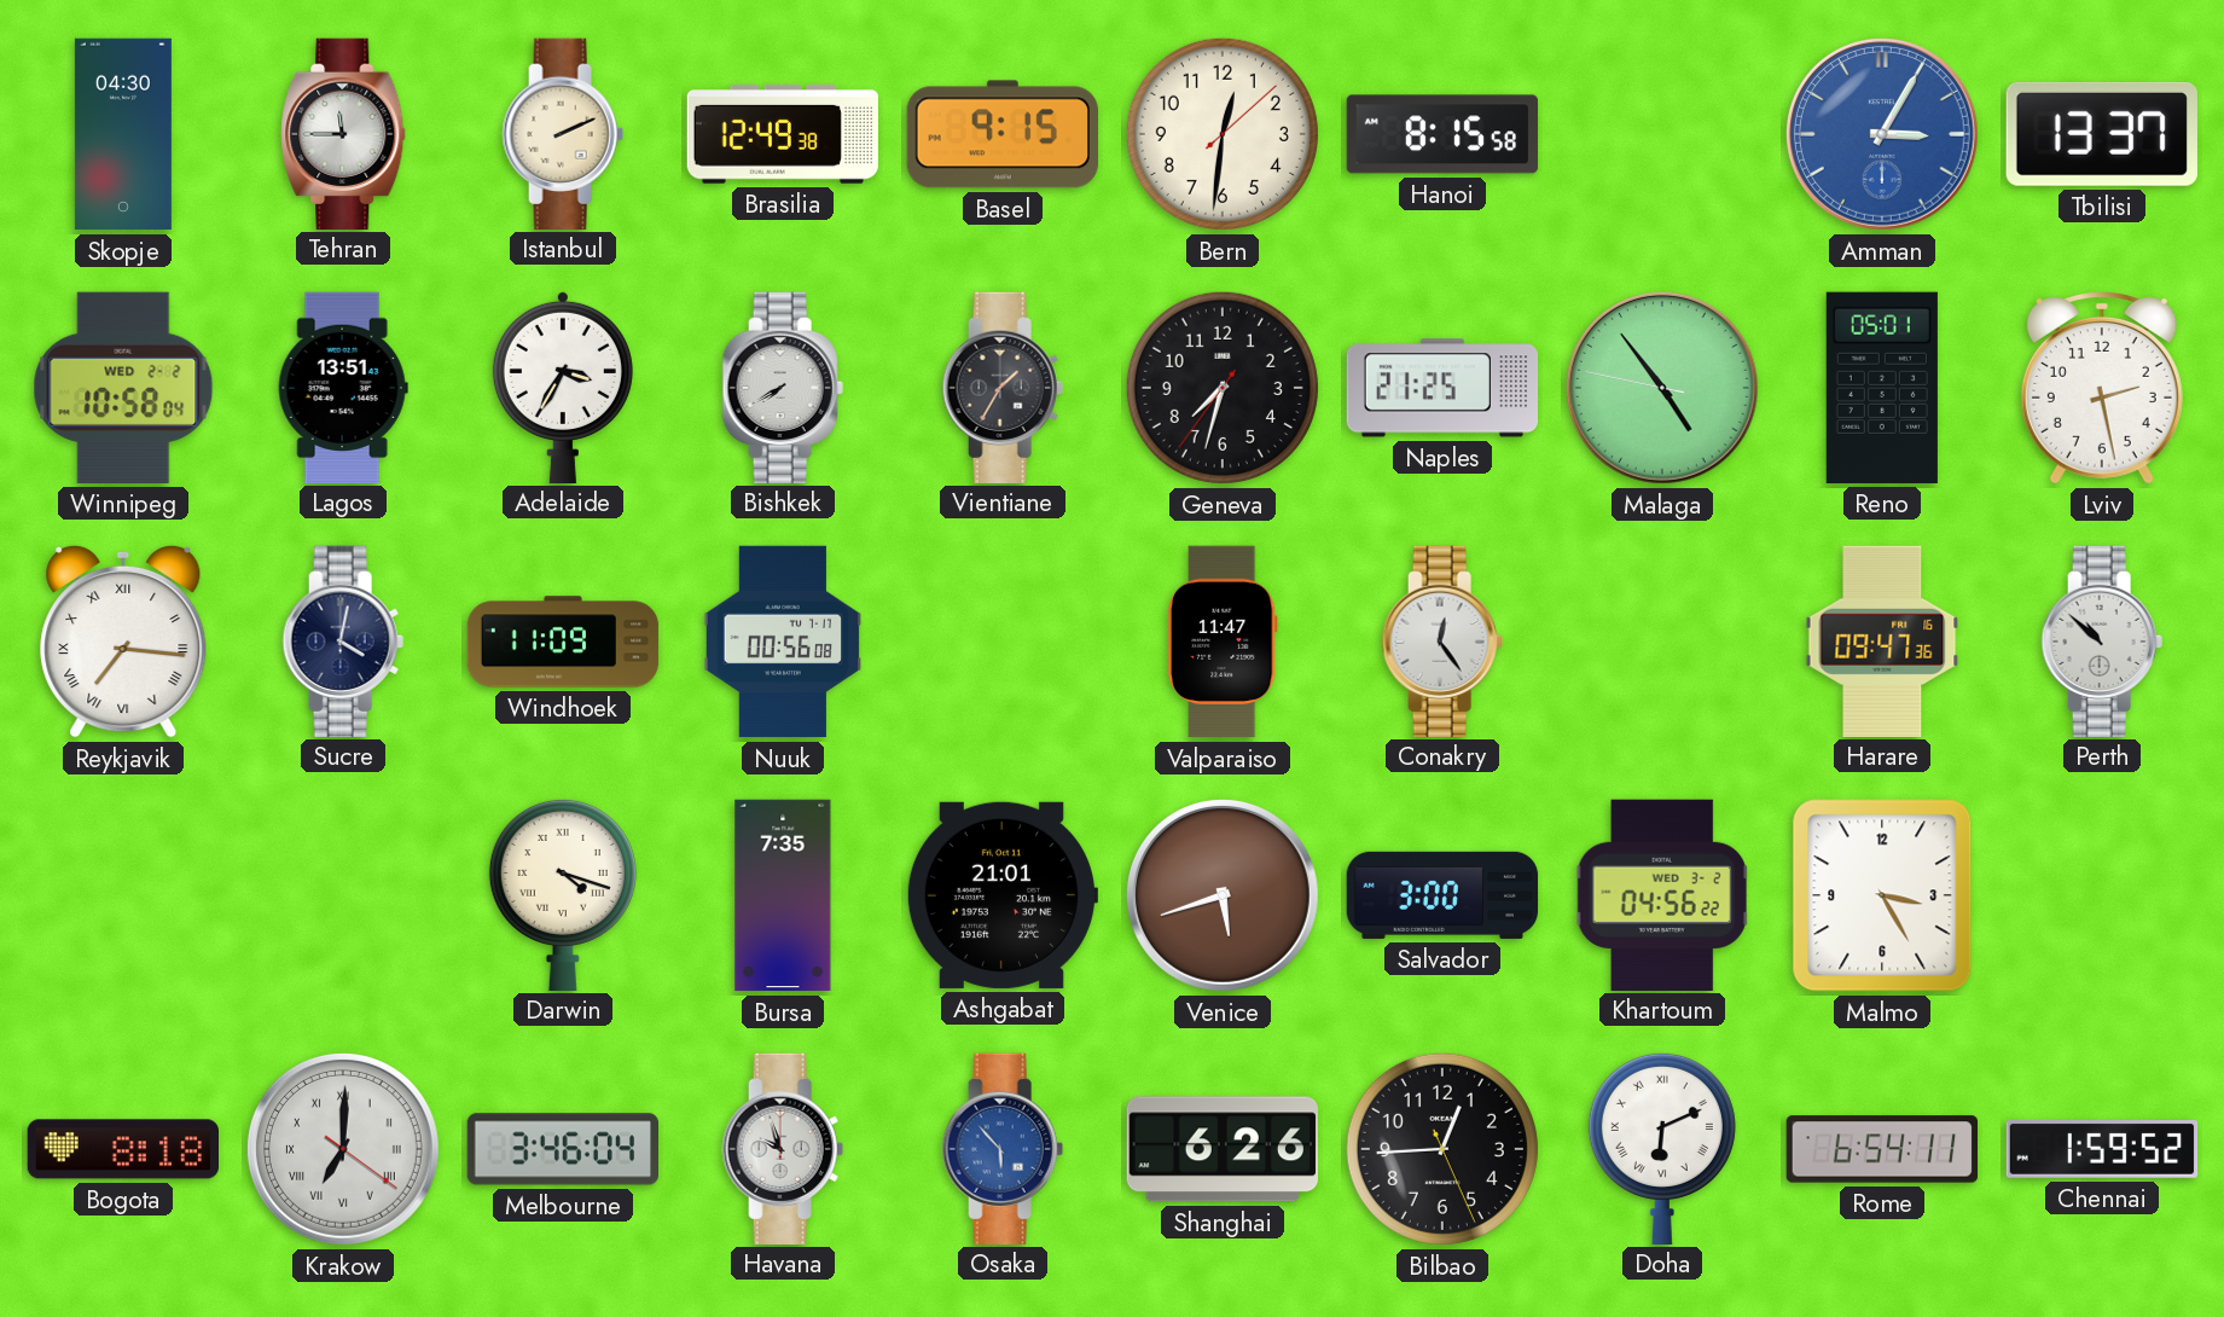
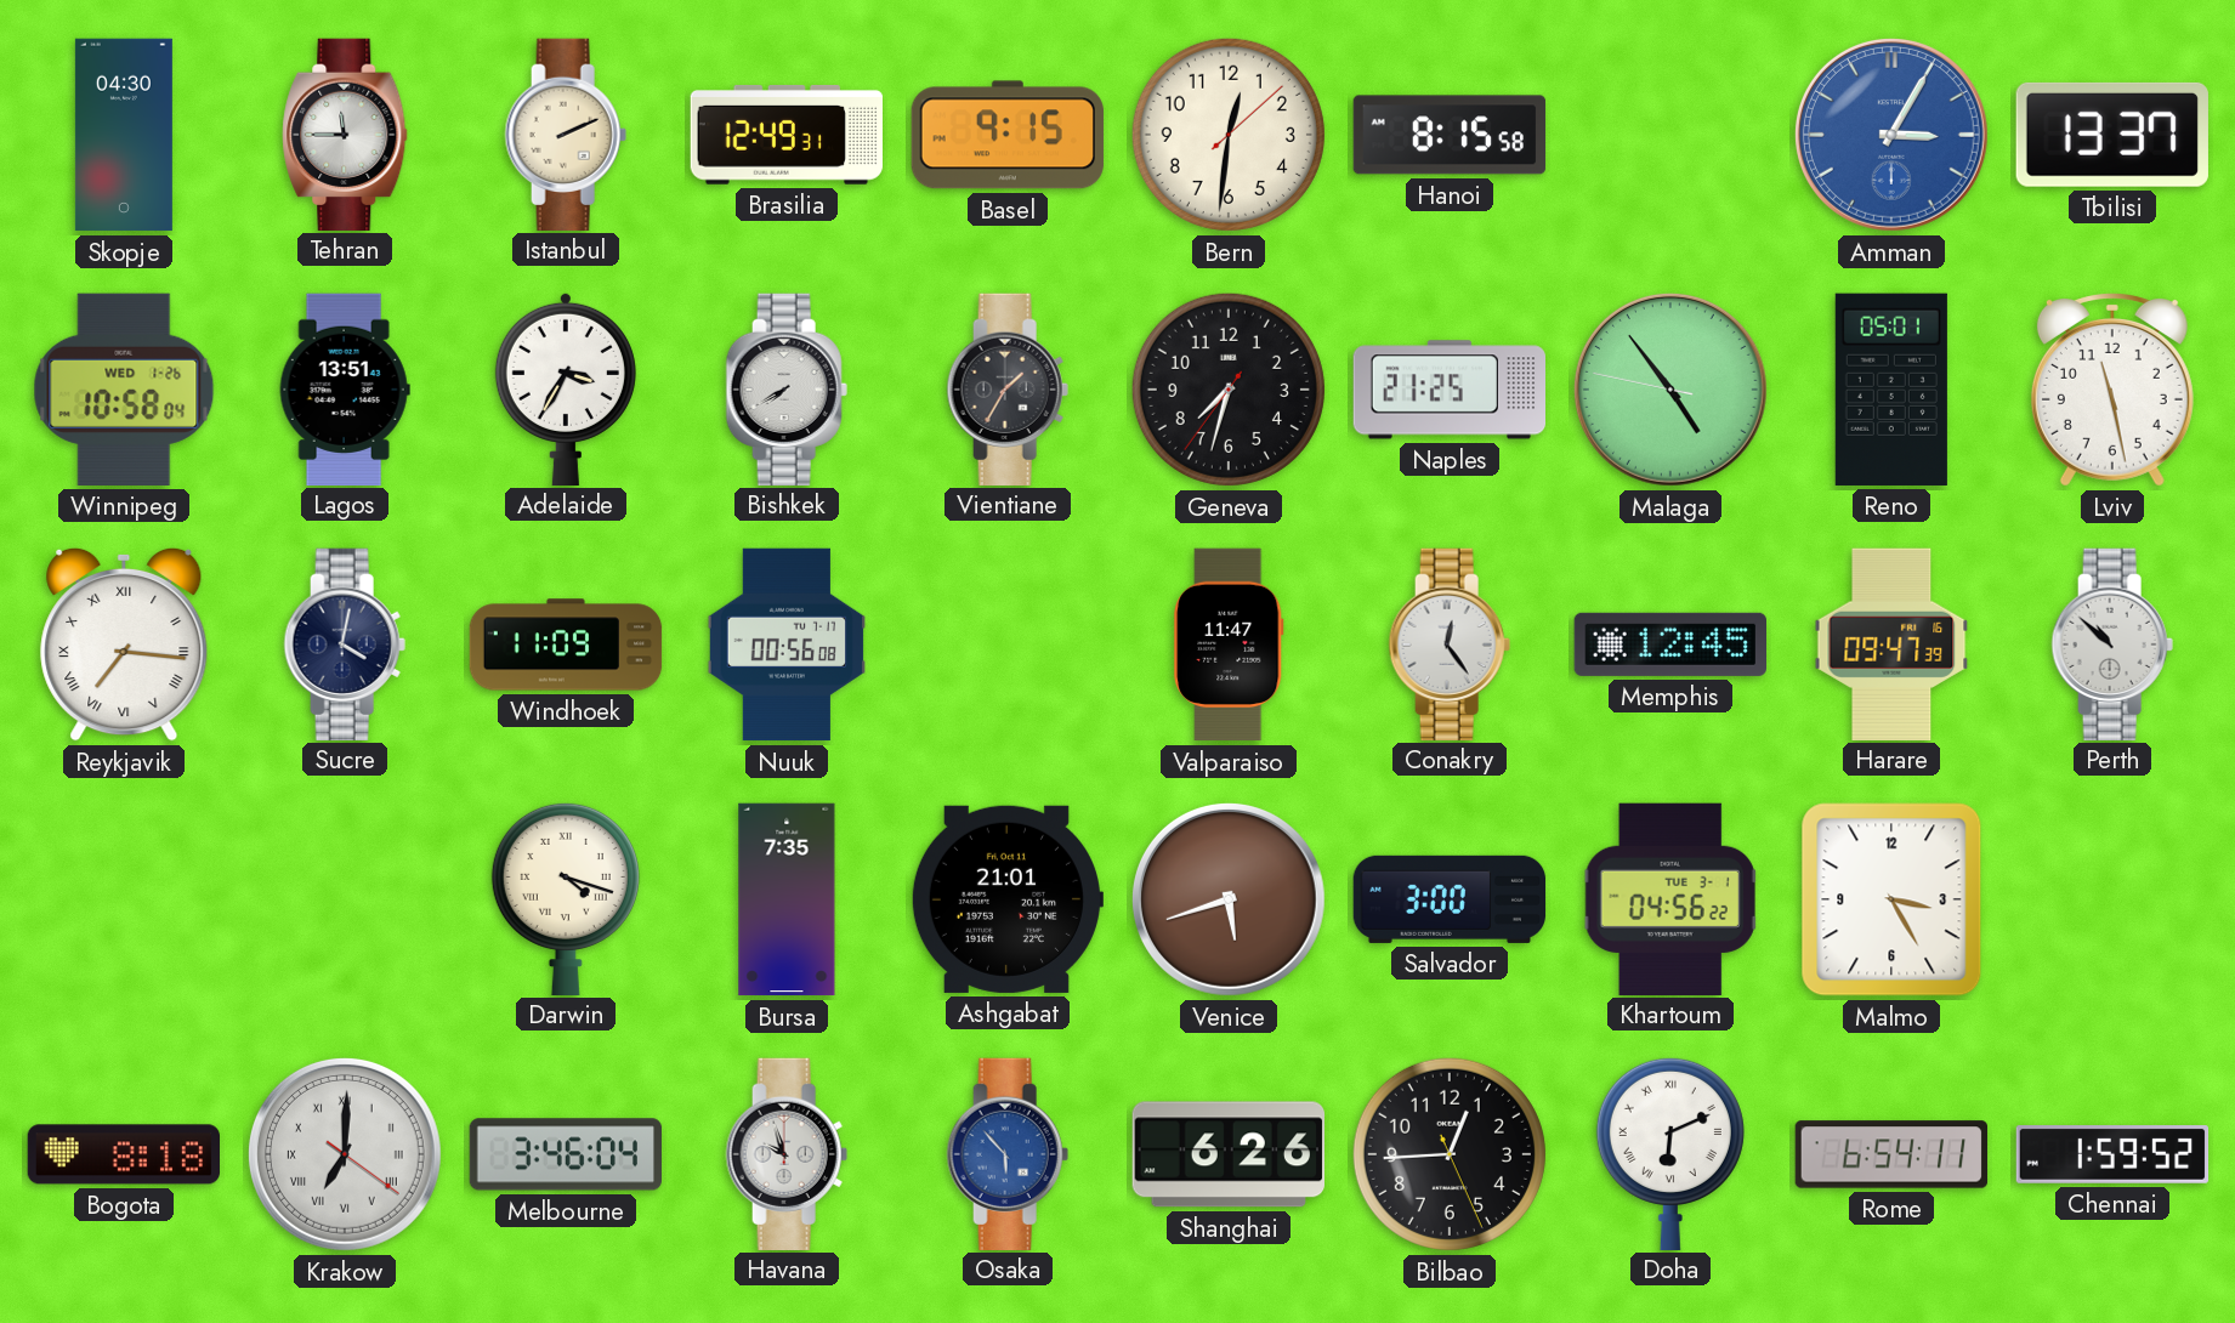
Brasilia: 12:49:38 -> 12:49:31
Winnipeg date: WED 2-2 -> WED 1-26
Lviv: 2:28 -> 11:28
Memphis: none -> 12:45
Harare: 09:47:36 -> 09:47:39
Khartoum date: WED 3-2 -> TUE 3-1
